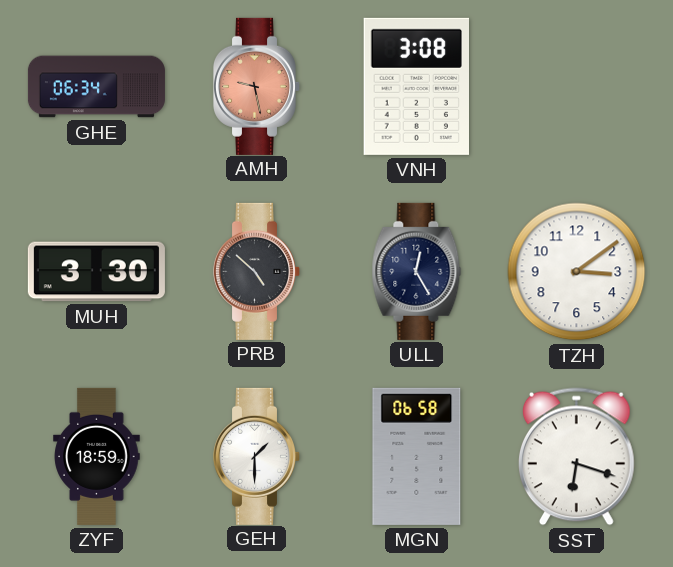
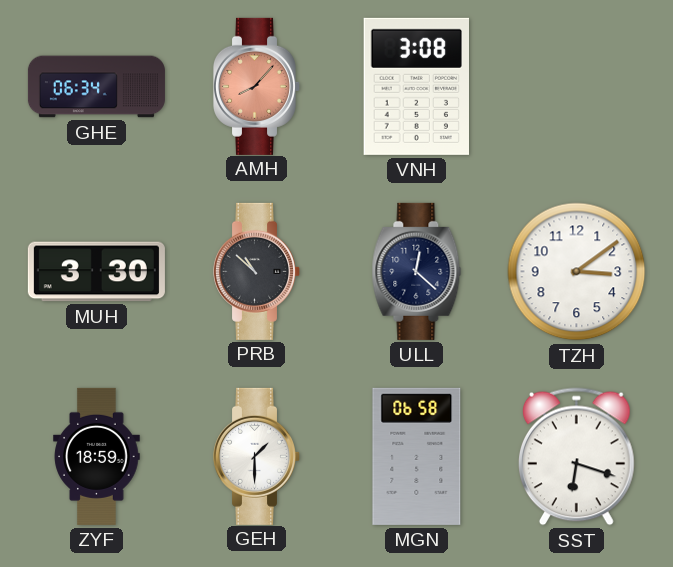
AMH: 9:28 -> 8:07
PRB: 4:52 -> 10:52
ULL: 12:25 -> 12:22
